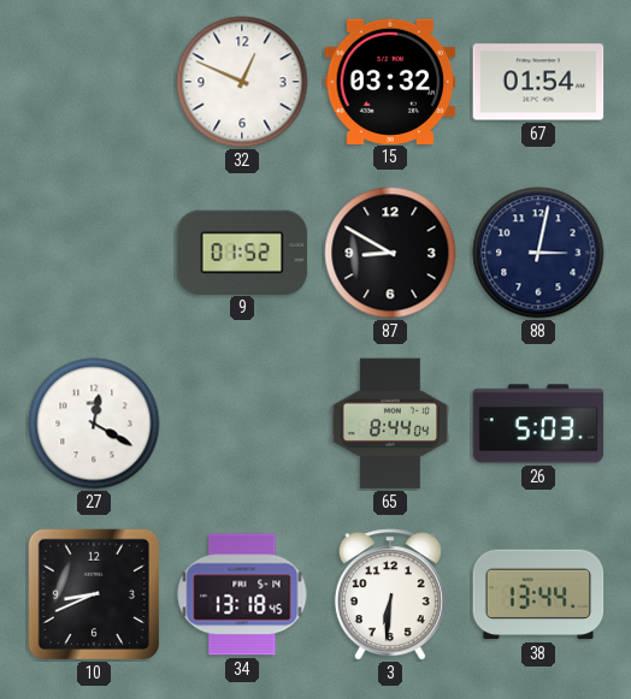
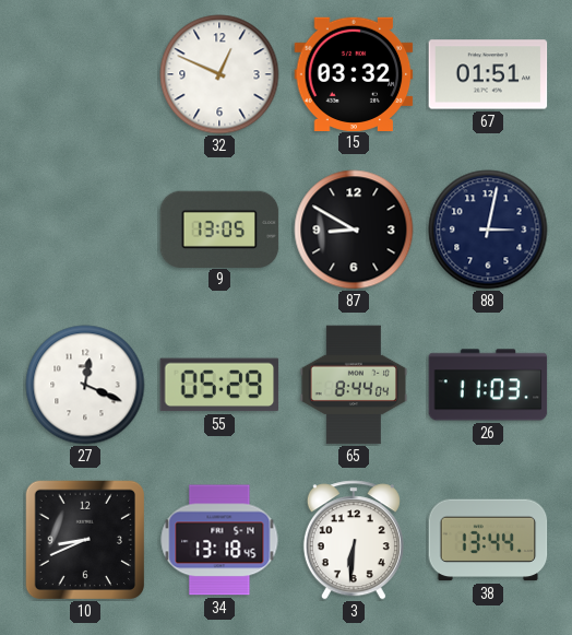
67: 01:54 -> 01:51
9: 01:52 -> 13:05
27: 12:20 -> 12:19
55: none -> 05:29
26: 5:03 -> 11:03
